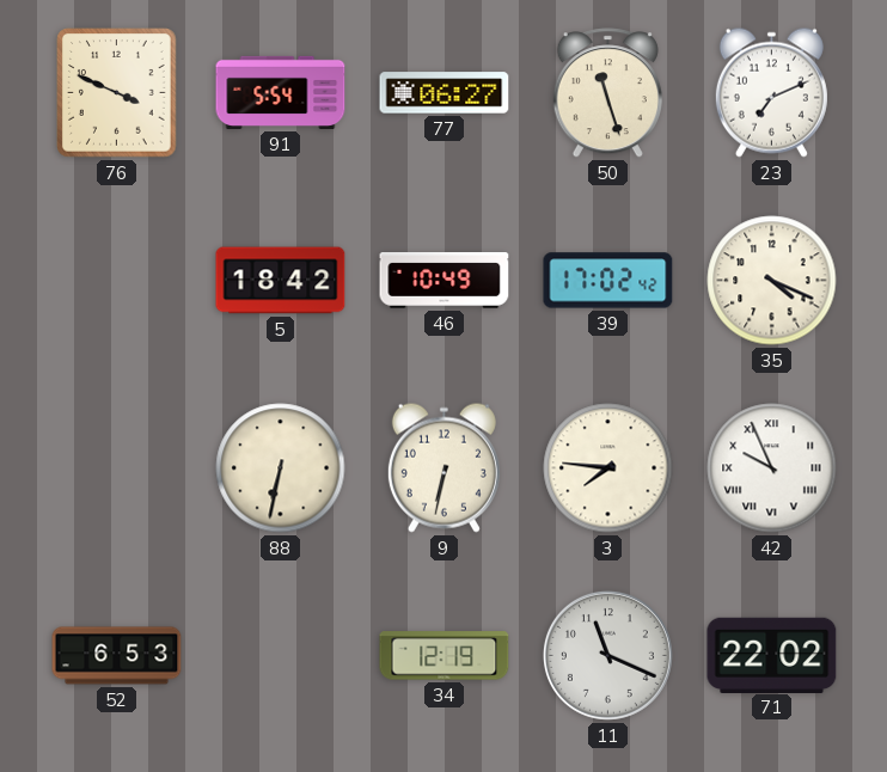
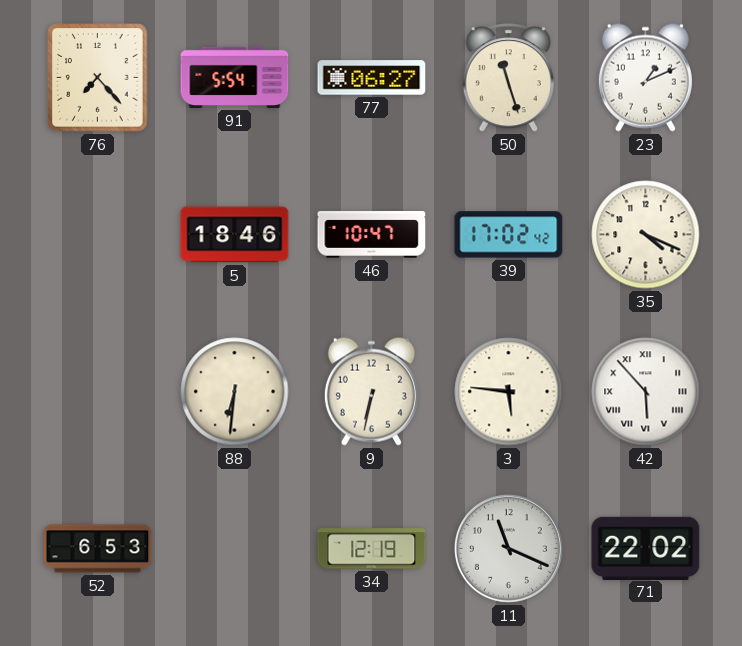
76: 3:49 -> 7:23
23: 7:11 -> 1:11
5: 18:42 -> 18:46
46: 10:49 -> 10:47
88: 6:32 -> 6:31
3: 7:46 -> 5:46
42: 9:56 -> 5:53
